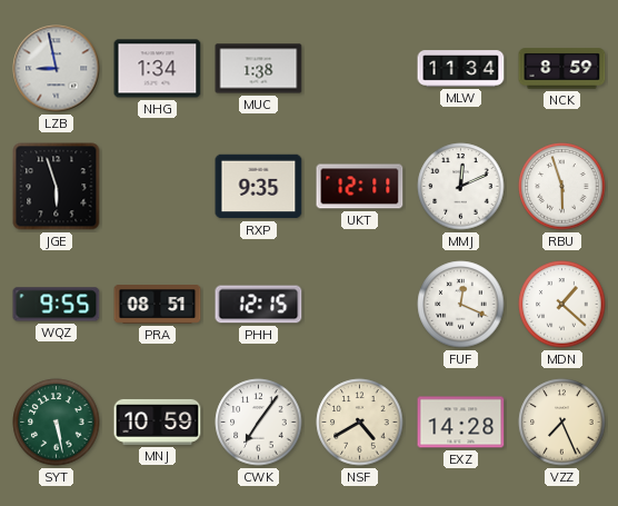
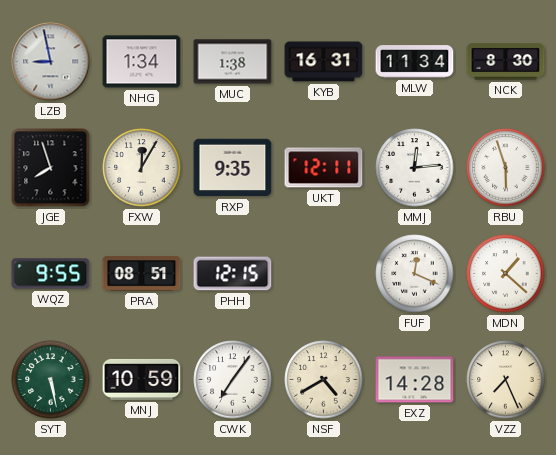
KYB: none -> 16:31
NCK: 8:59 -> 8:30
JGE: 5:57 -> 7:57
FXW: none -> 12:05
MMJ: 12:11 -> 12:14
